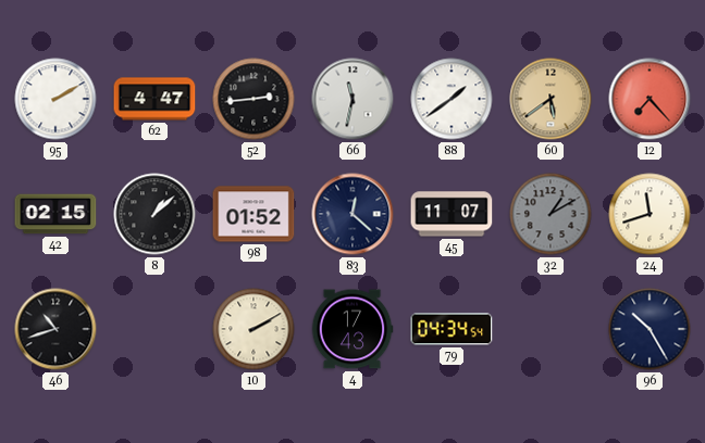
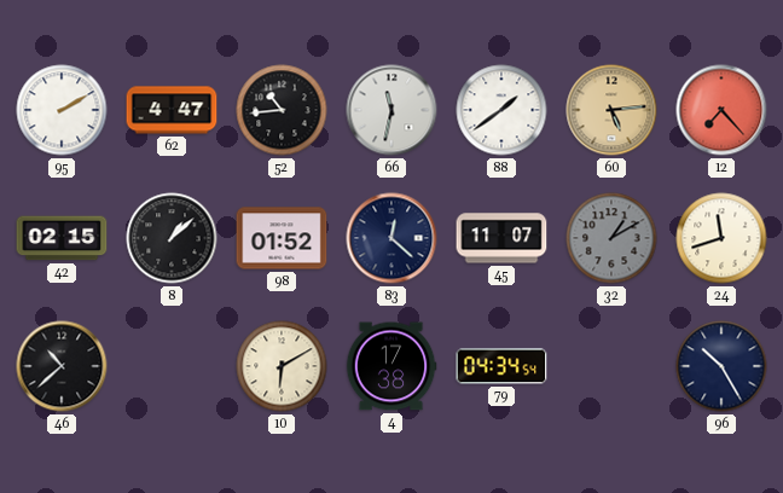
52: 2:44 -> 10:44
60: 5:39 -> 5:14
46: 10:42 -> 10:38
10: 2:10 -> 6:10
4: 17:43 -> 17:38
